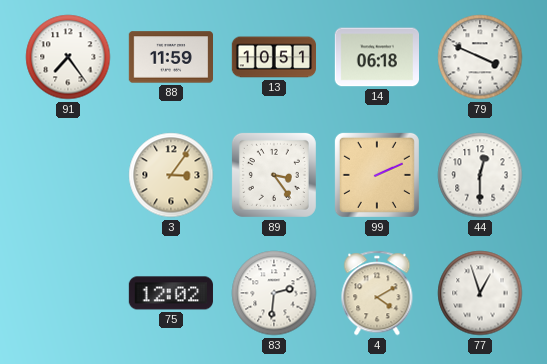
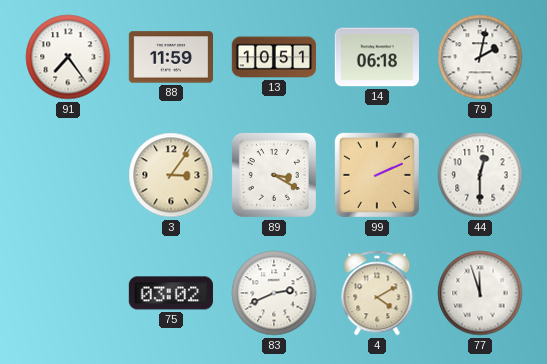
79: 3:49 -> 2:02
89: 3:24 -> 3:20
75: 12:02 -> 03:02
83: 2:31 -> 2:41
77: 12:57 -> 11:57
